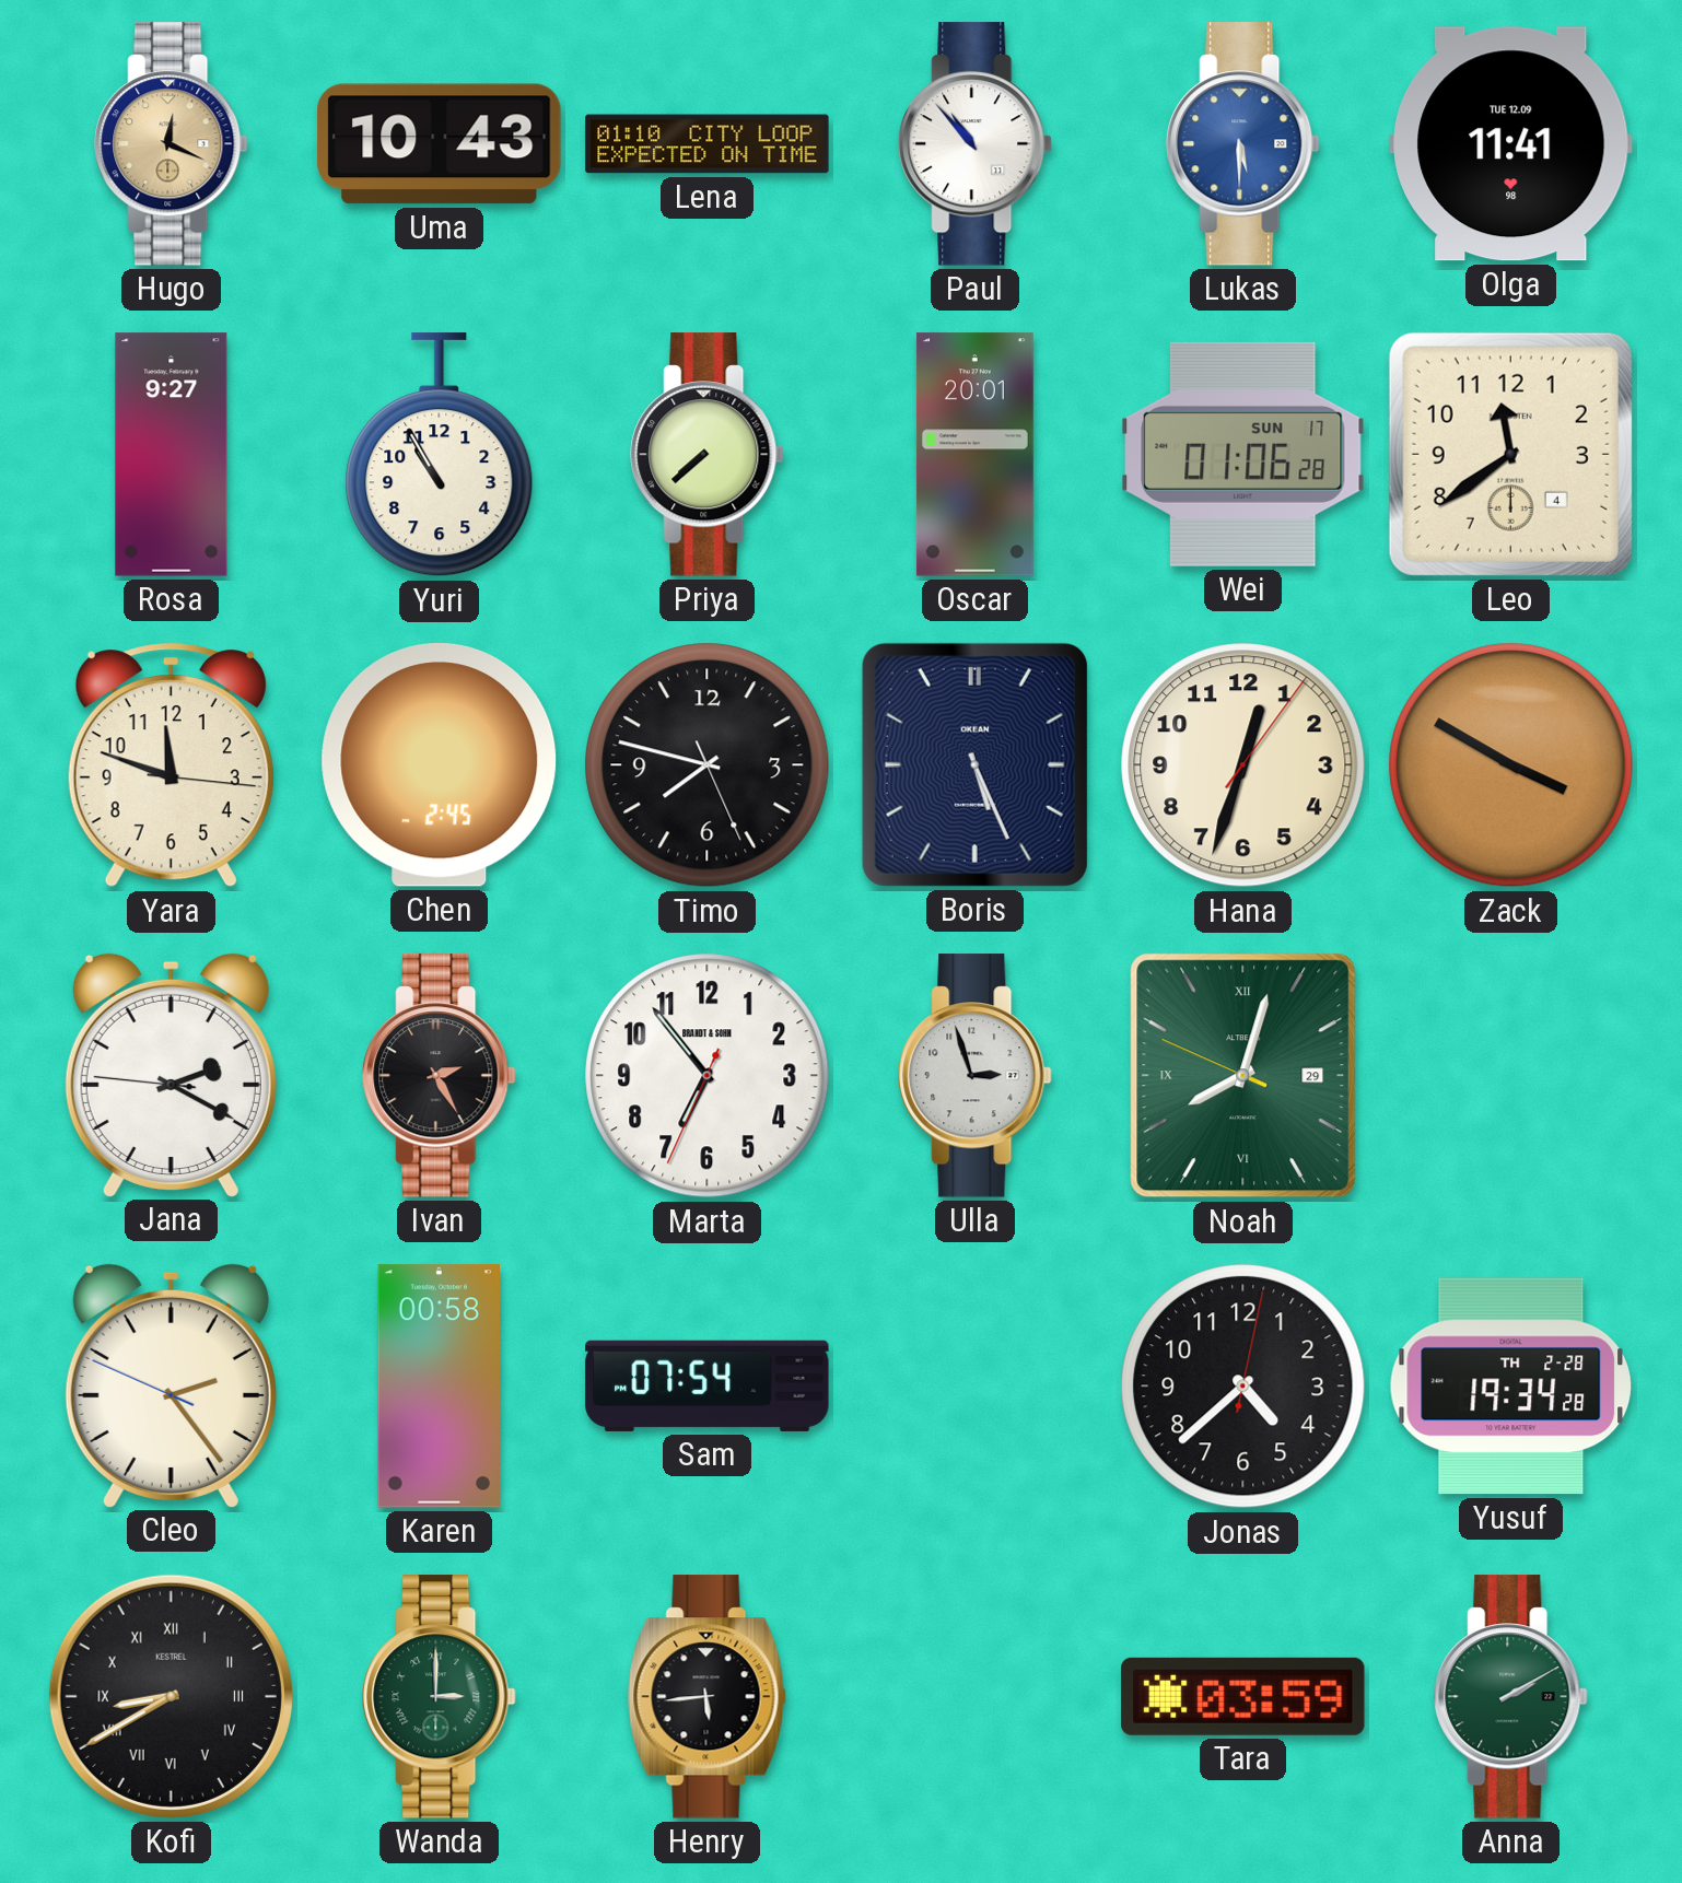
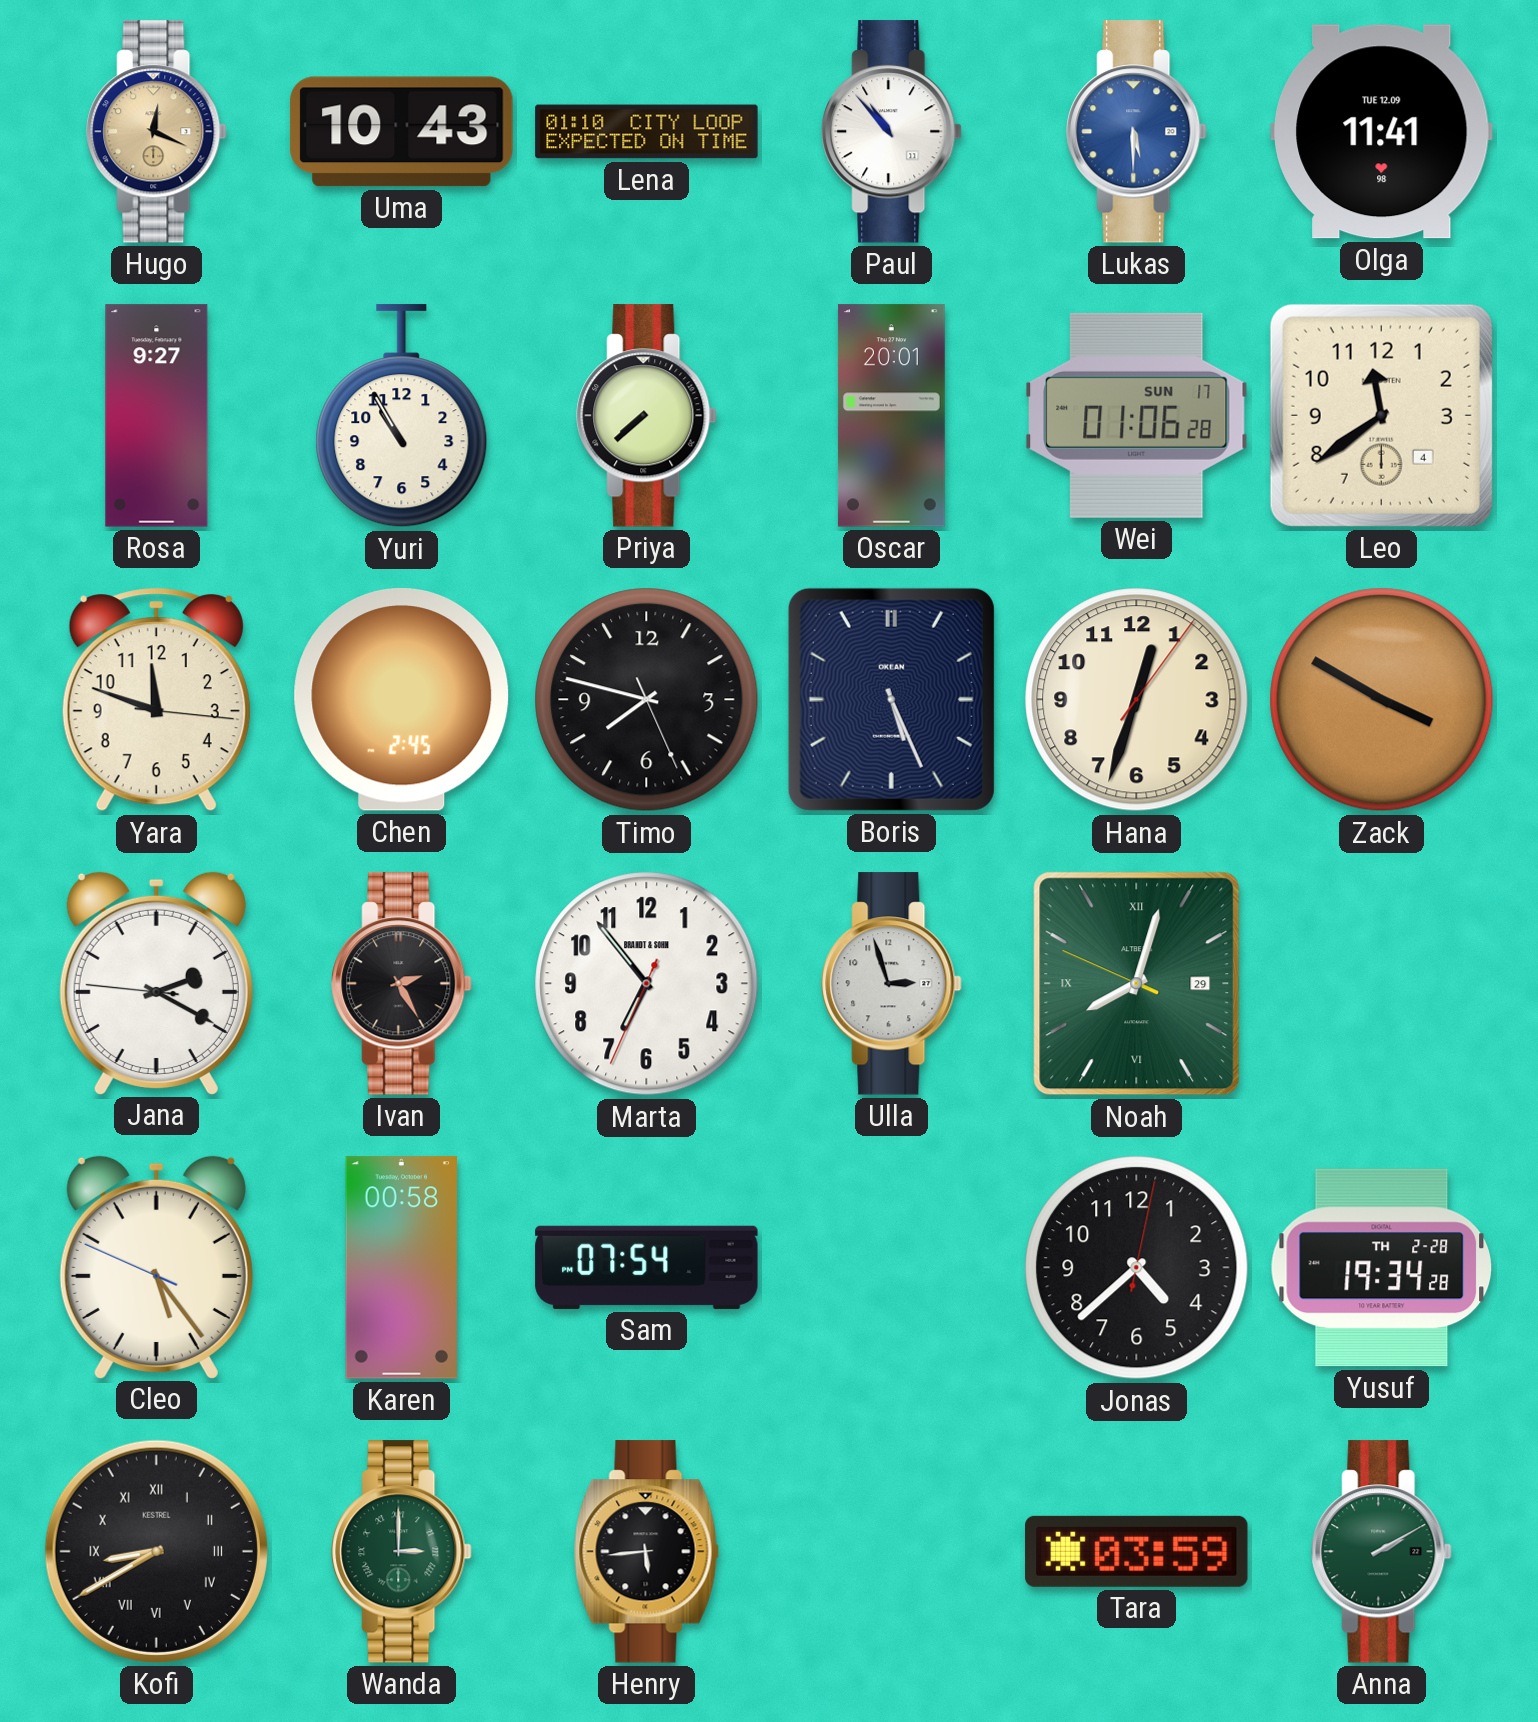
Cleo: 2:23 -> 5:23
